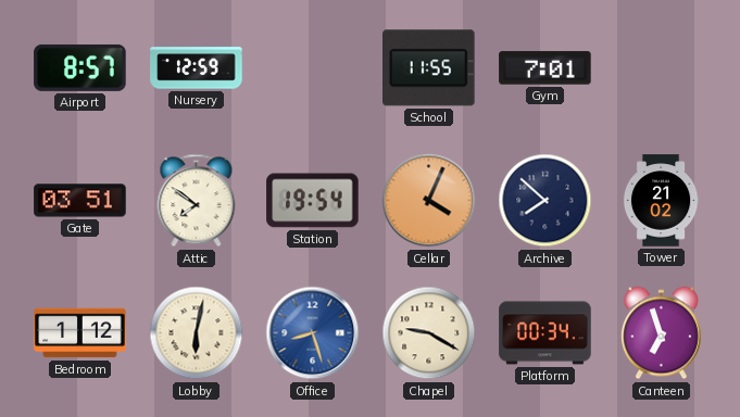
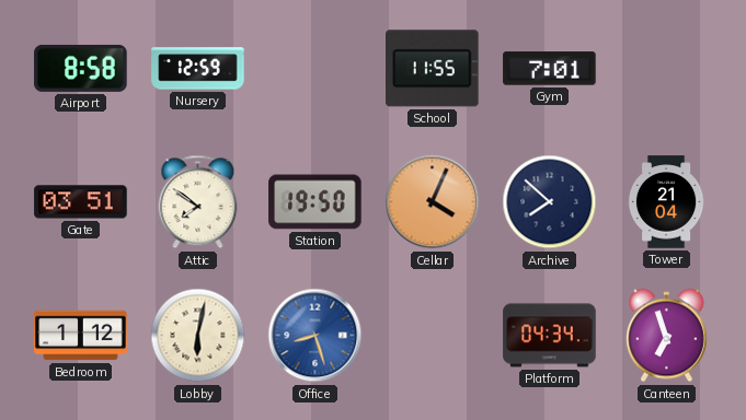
Airport: 8:57 -> 8:58
Station: 19:54 -> 19:50
Tower: 21:02 -> 21:04
Chapel: 9:20 -> none
Platform: 00:34 -> 04:34
